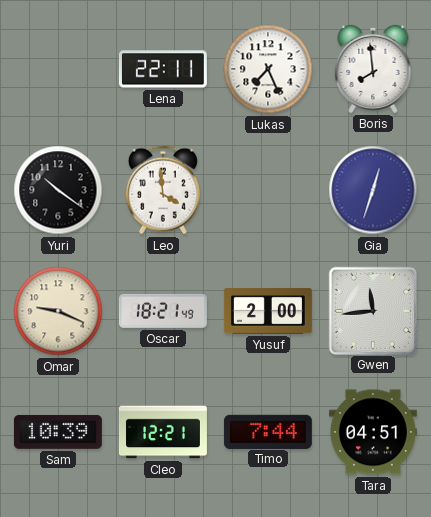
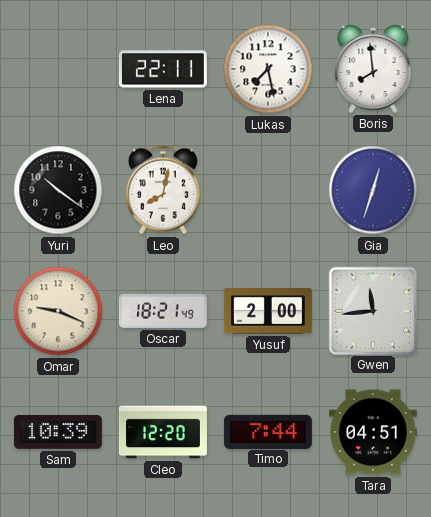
Lukas: 7:26 -> 7:28
Leo: 3:59 -> 8:02
Cleo: 12:21 -> 12:20
